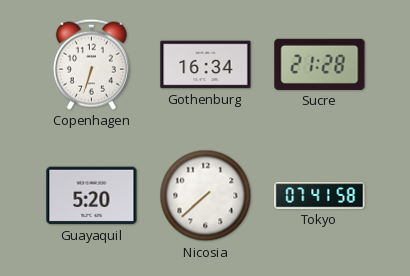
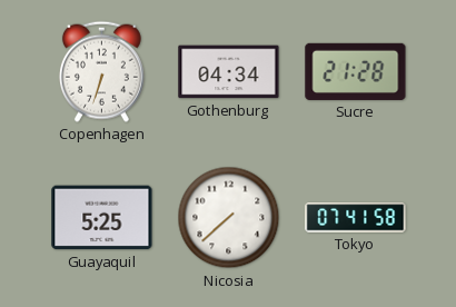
Gothenburg: 16:34 -> 04:34
Guayaquil: 5:20 -> 5:25
